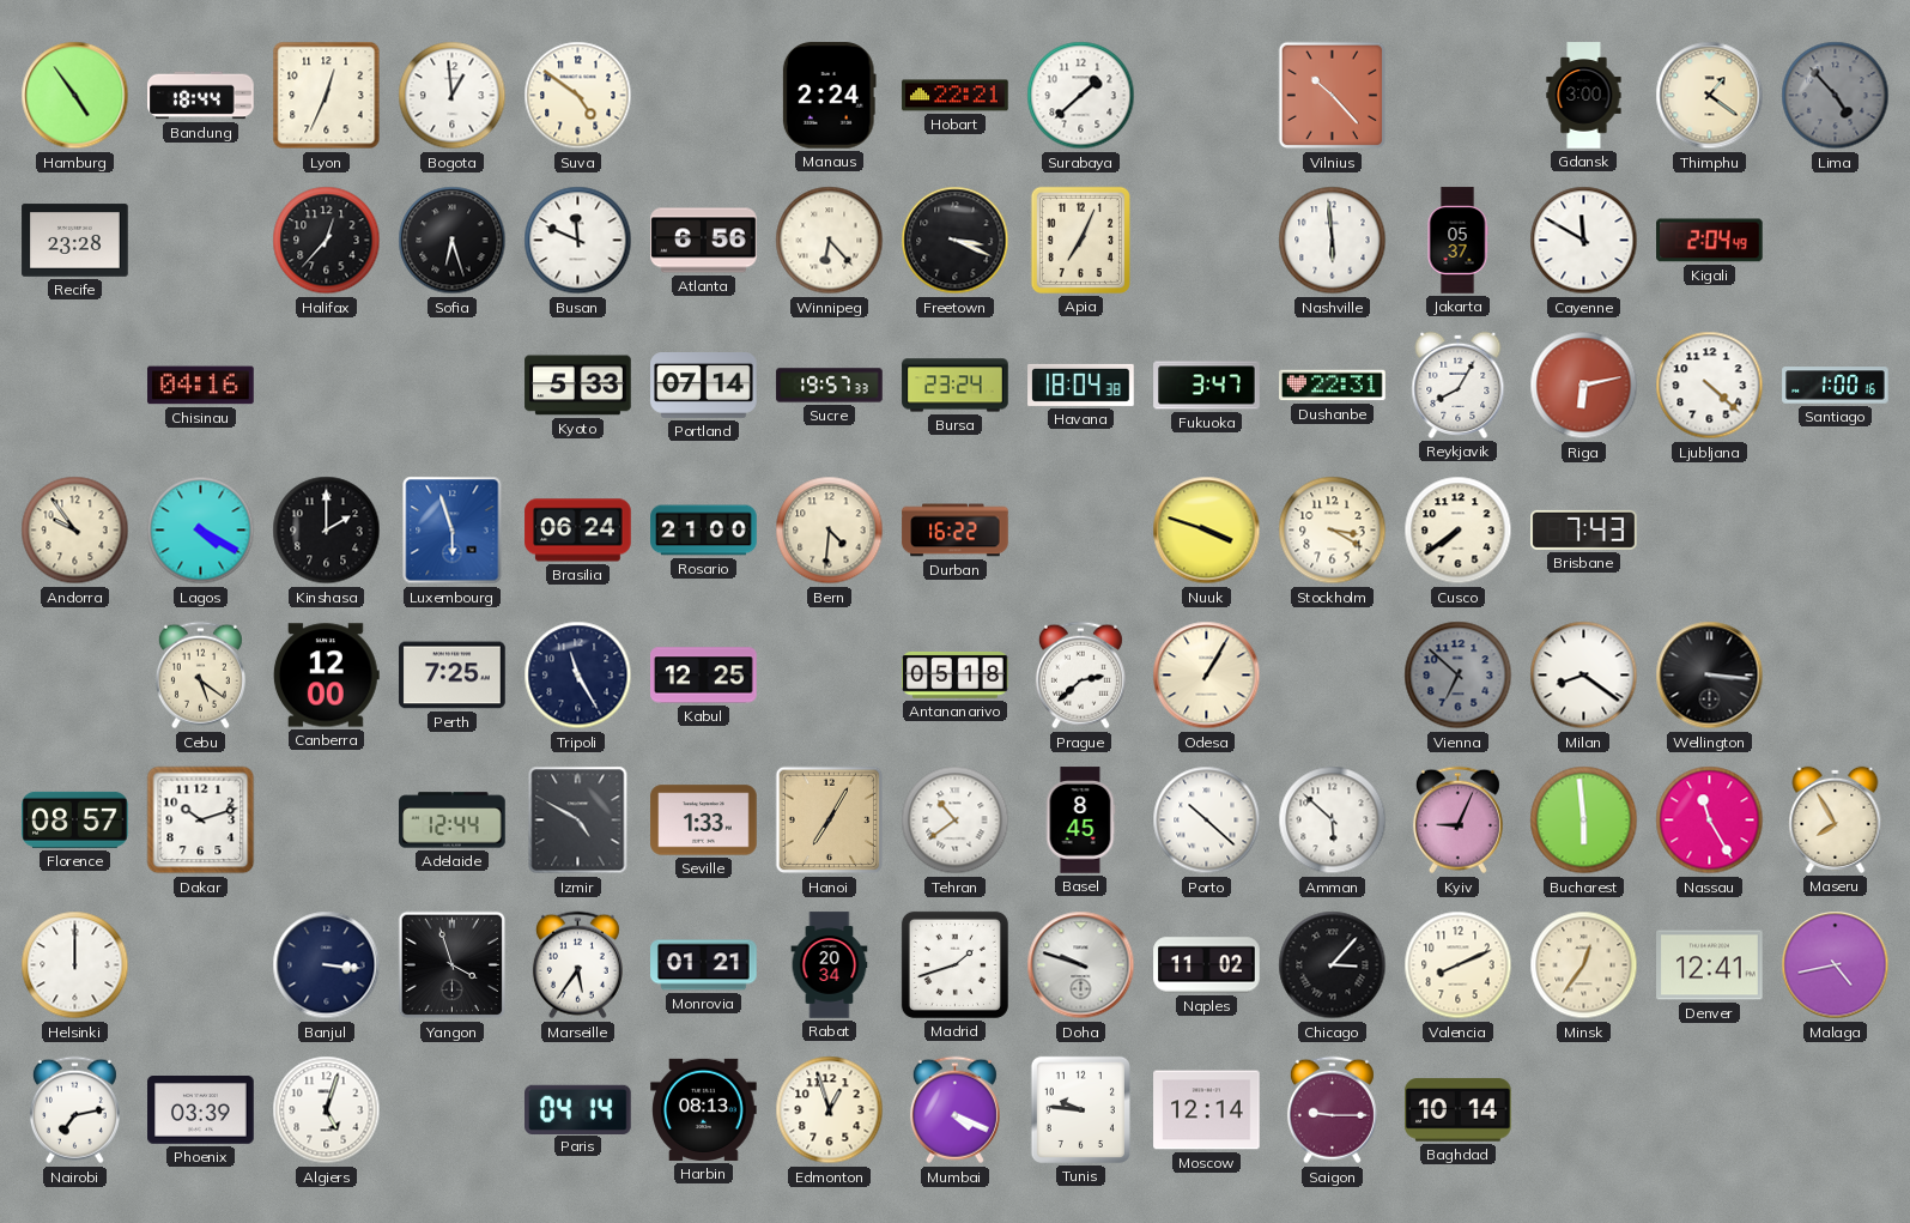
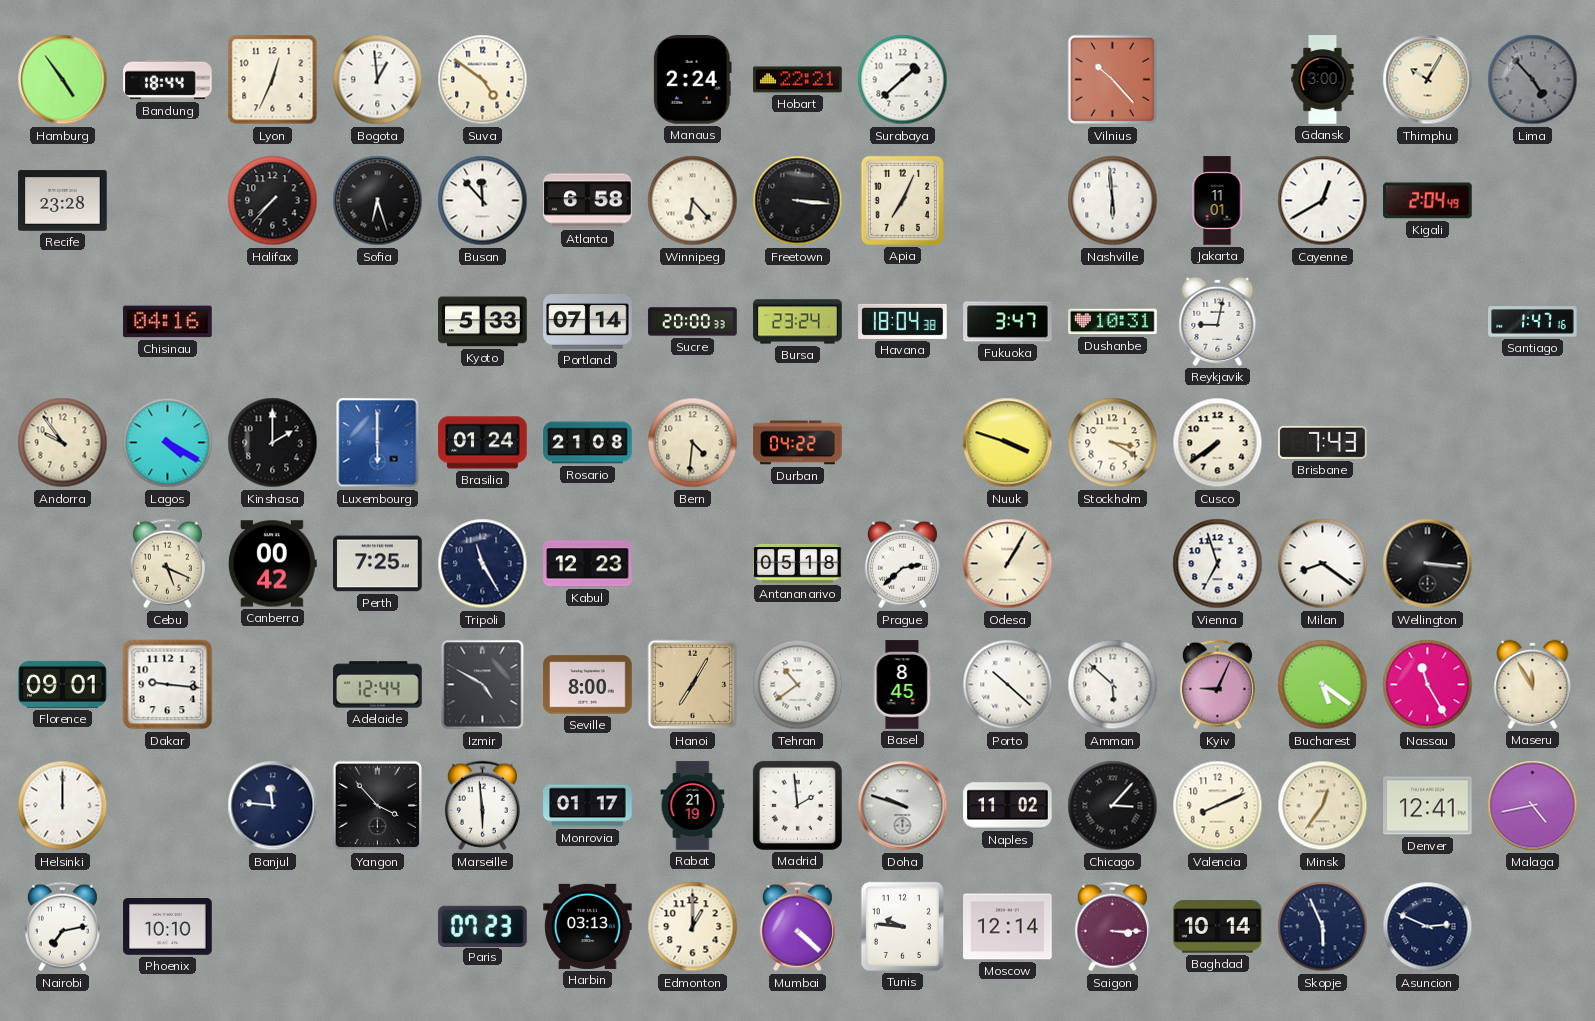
Thimphu: 1:21 -> 10:05
Halifax: 12:37 -> 7:37
Busan: 11:49 -> 11:53
Atlanta: 6:56 -> 6:58
Freetown: 3:19 -> 3:16
Jakarta: 05:37 -> 11:01
Cayenne: 11:50 -> 12:40
Sucre: 19:57 -> 20:00
Dushanbe: 22:31 -> 10:31
Reykjavik: 8:05 -> 9:02
Riga: 6:13 -> none
Ljubljana: 4:22 -> none
Santiago: 1:00 -> 1:47
Luxembourg: 5:57 -> 6:00
Brasilia: 06:24 -> 01:24
Rosario: 21:00 -> 21:08
Durban: 16:22 -> 04:22
Cebu: 5:21 -> 5:19
Canberra: 12:00 -> 00:42
Kabul: 12:25 -> 12:23
Vienna: 6:52 -> 6:57
Vienna dial: grey -> white
Florence: 08:57 -> 09:01
Dakar: 10:12 -> 9:16
Seville: 1:33 -> 8:00
Bucharest: 5:59 -> 5:21
Maseru: 7:55 -> 11:55
Banjul: 3:16 -> 11:46
Yangon: 3:57 -> 3:53
Marseille: 5:36 -> 5:59
Monrovia: 01:21 -> 01:17
Rabat: 20:34 -> 21:19
Madrid: 1:42 -> 1:59
Phoenix: 03:39 -> 10:10
Algiers: 5:03 -> none
Paris: 04:14 -> 07:23
Harbin: 08:13 -> 03:13
Edmonton: 12:57 -> 1:00
Mumbai: 4:19 -> 4:22
Saigon: 9:15 -> 3:15
Skopje: none -> 5:56
Asuncion: none -> 2:49
